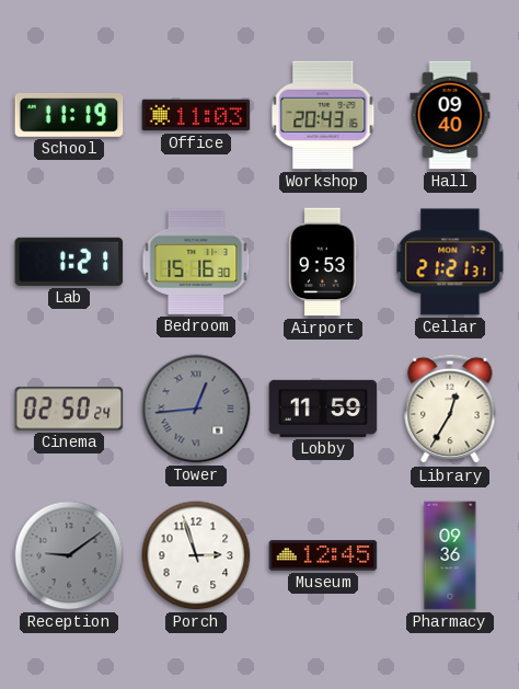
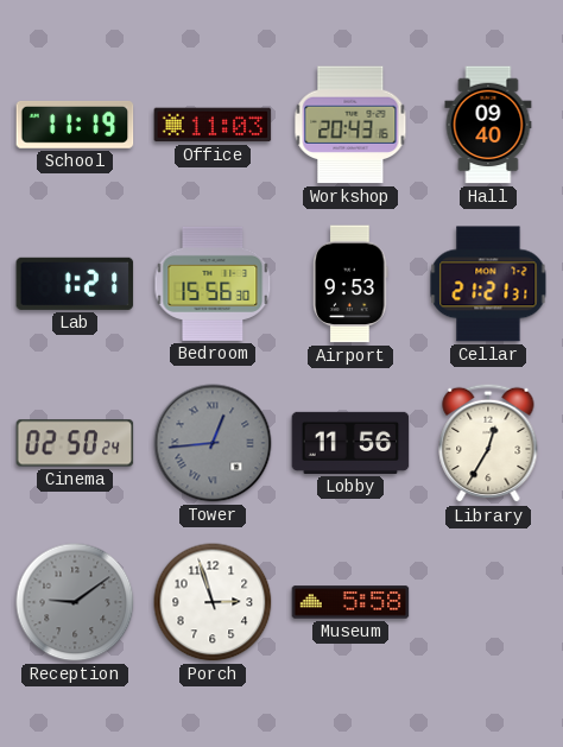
Bedroom: 15:16 -> 15:56
Lobby: 11:59 -> 11:56
Museum: 12:45 -> 5:58
Pharmacy: 09:36 -> none
